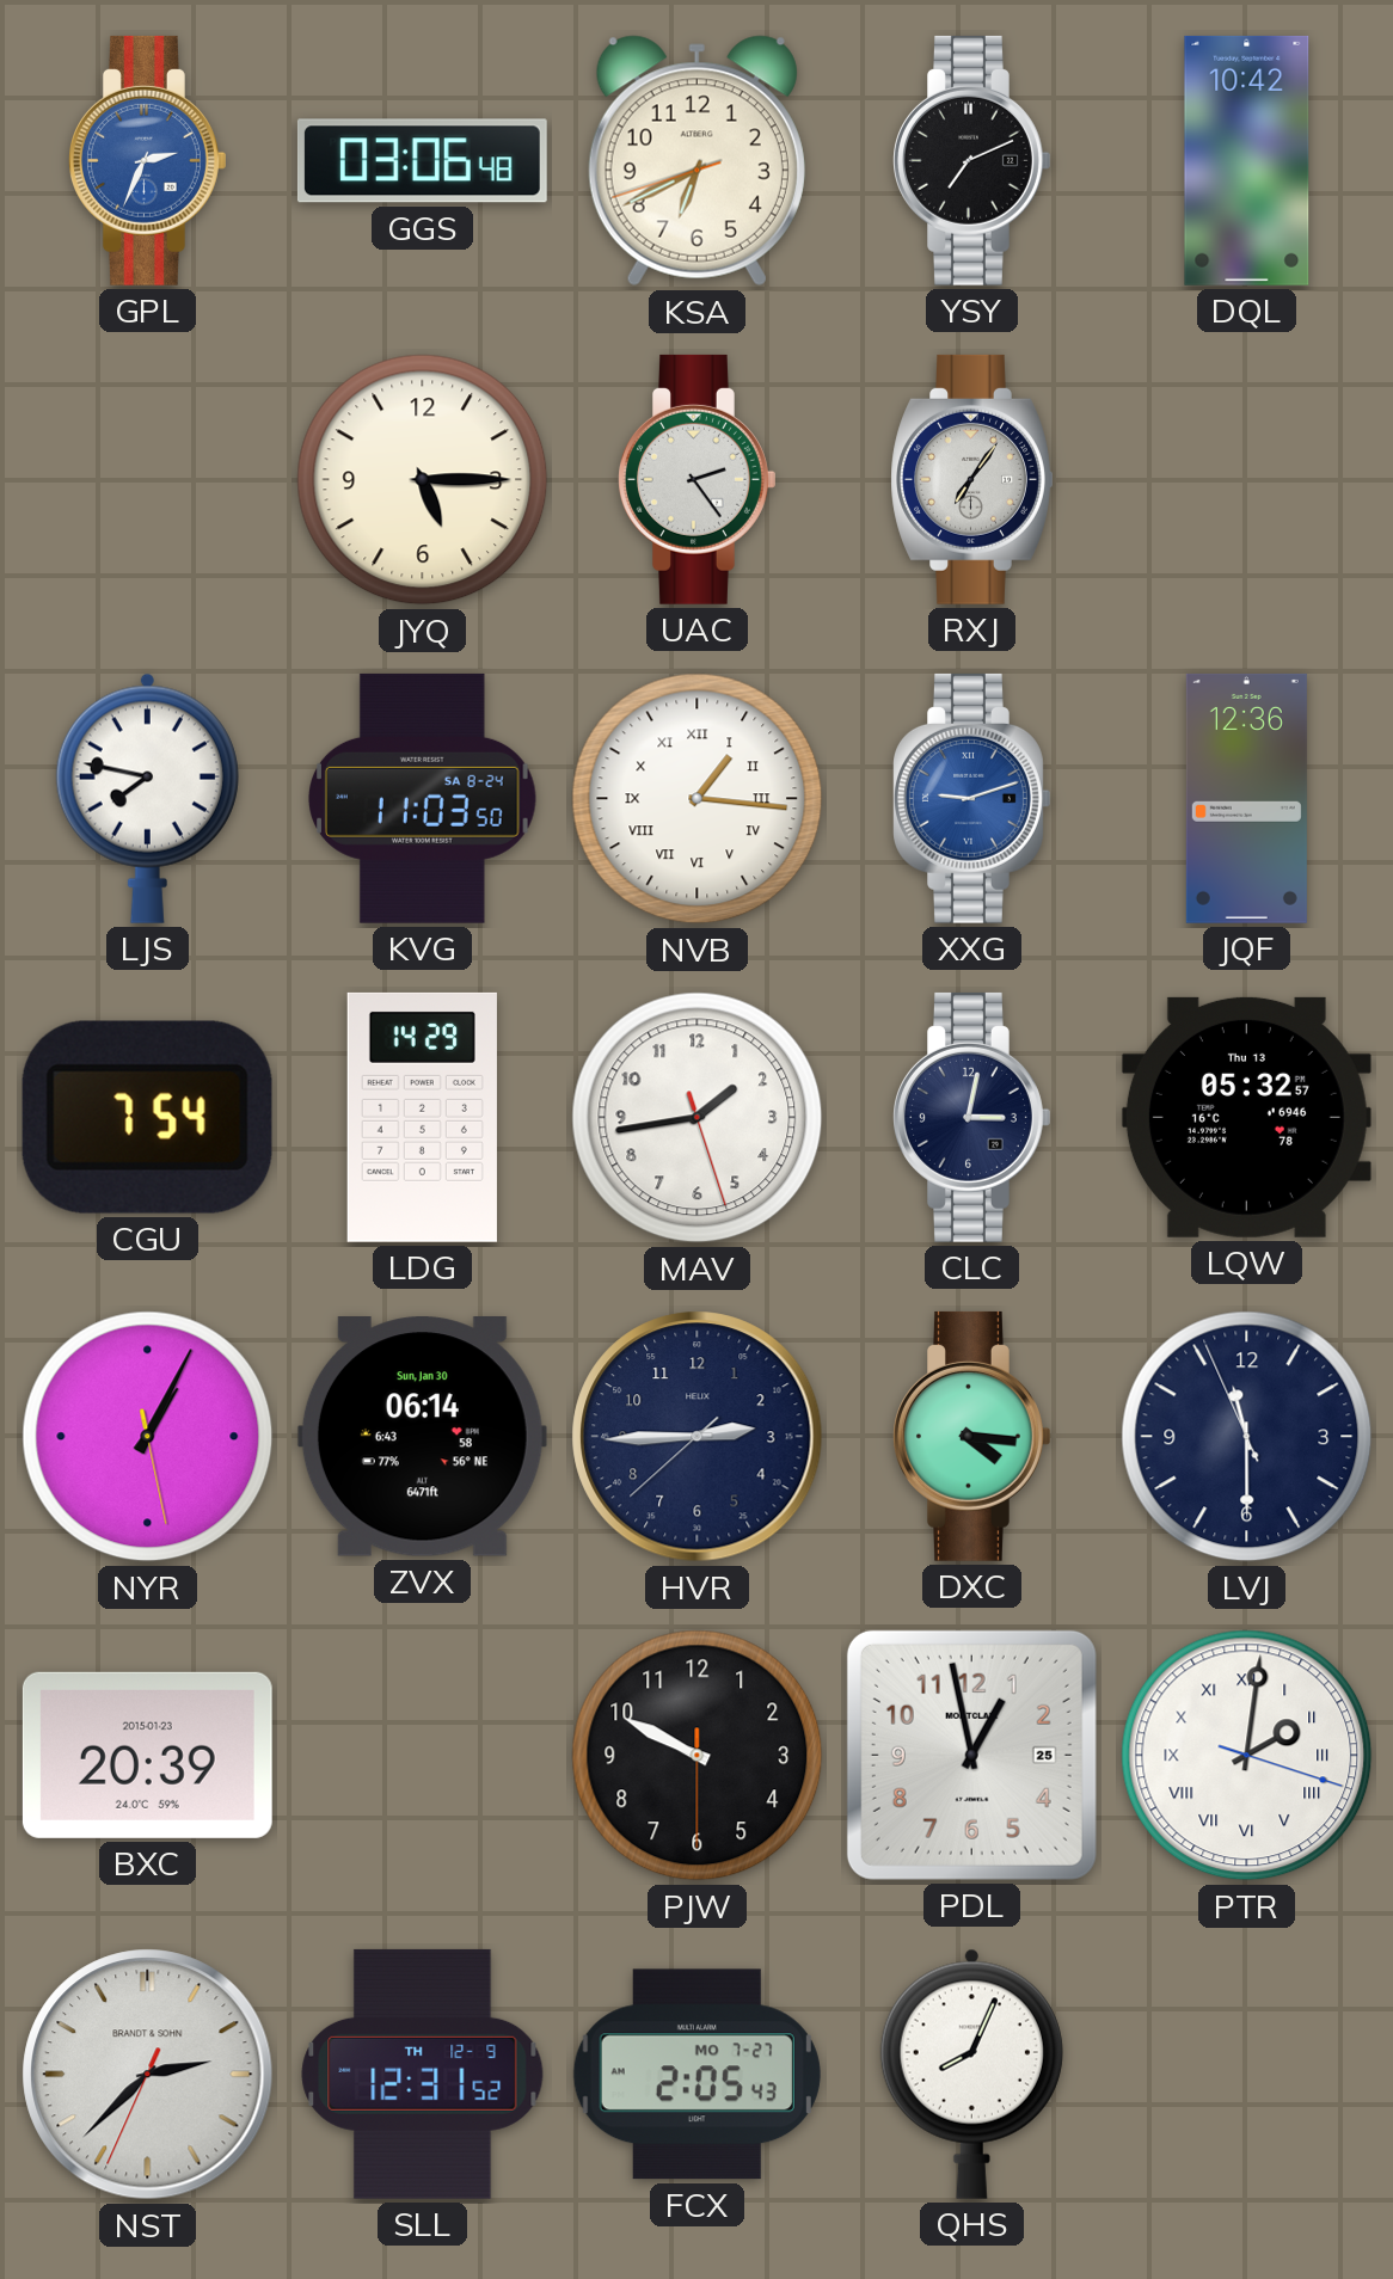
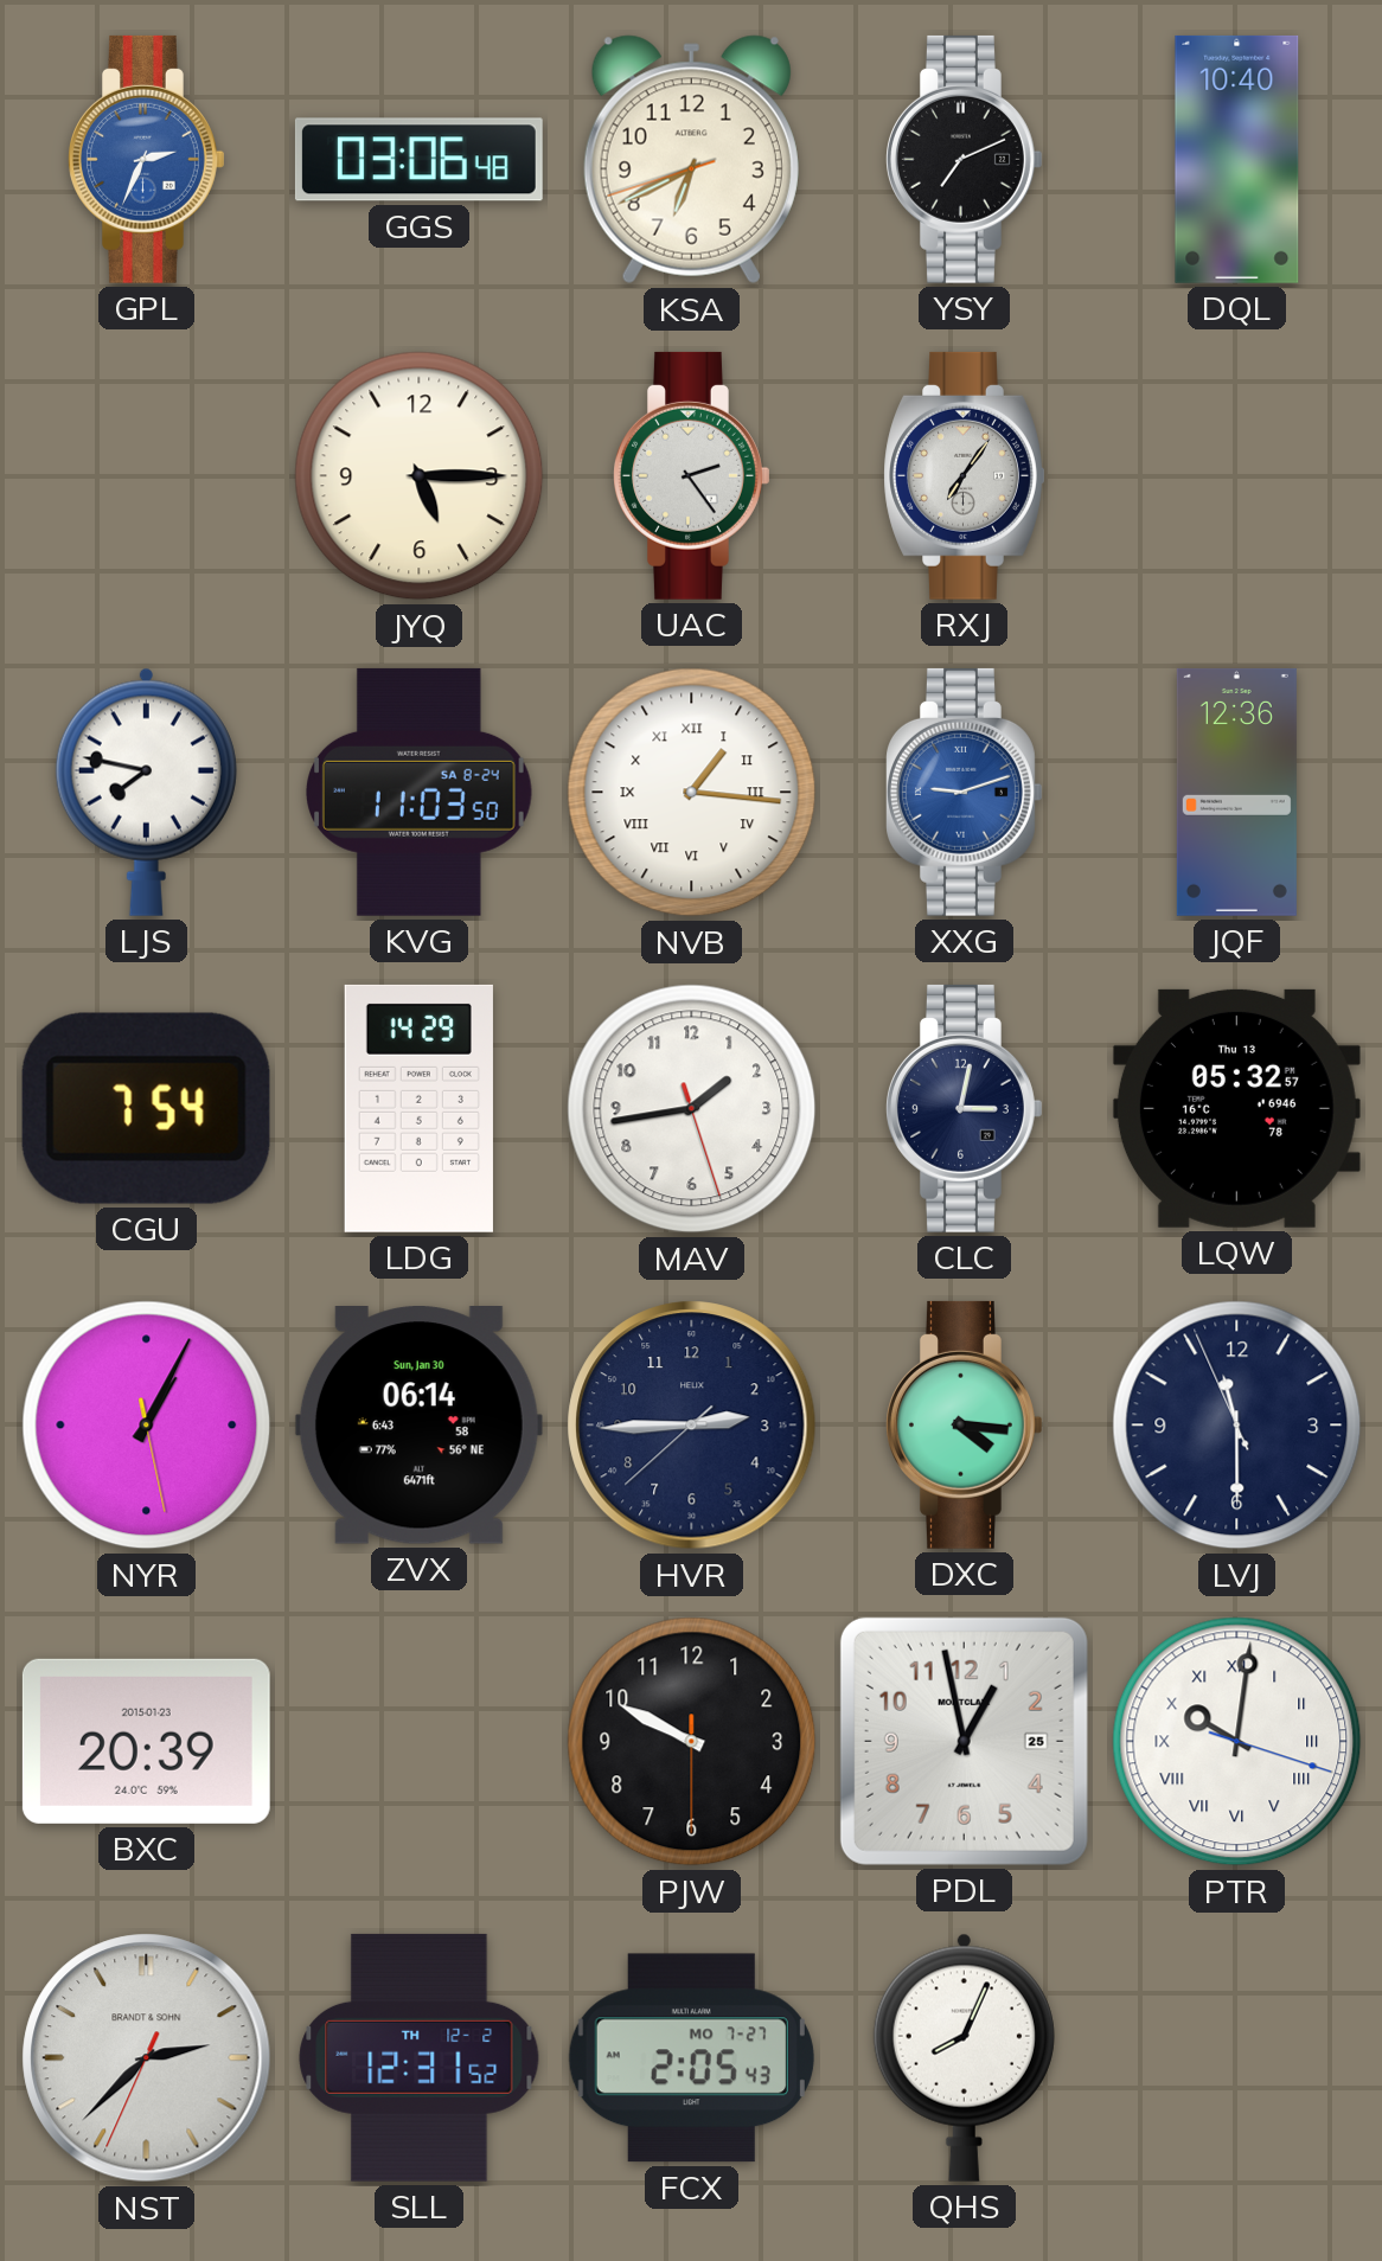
DQL: 10:42 -> 10:40
PTR: 2:01 -> 10:01
SLL date: TH 12-9 -> TH 12-2
